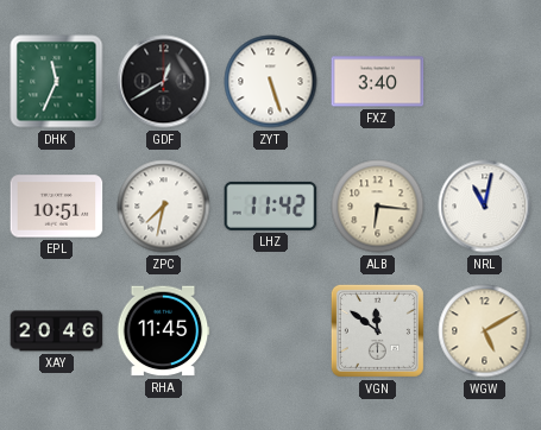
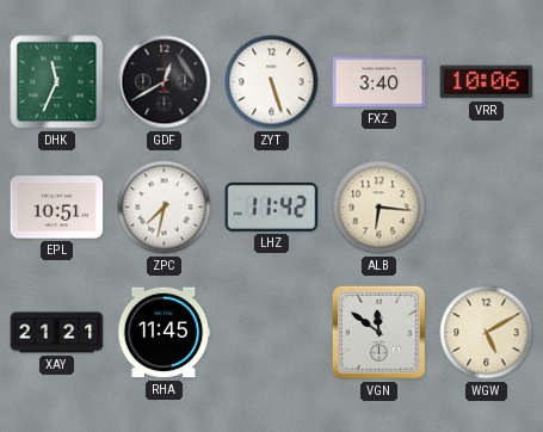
VRR: none -> 10:06
NRL: 11:02 -> none
XAY: 20:46 -> 21:21
